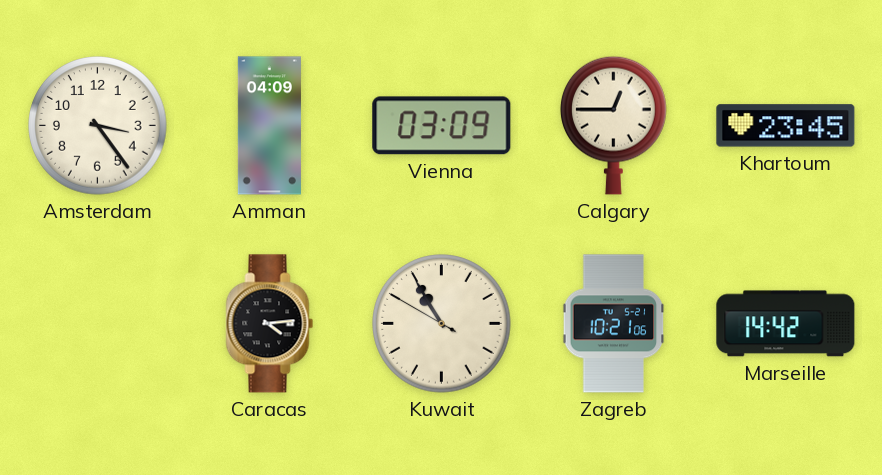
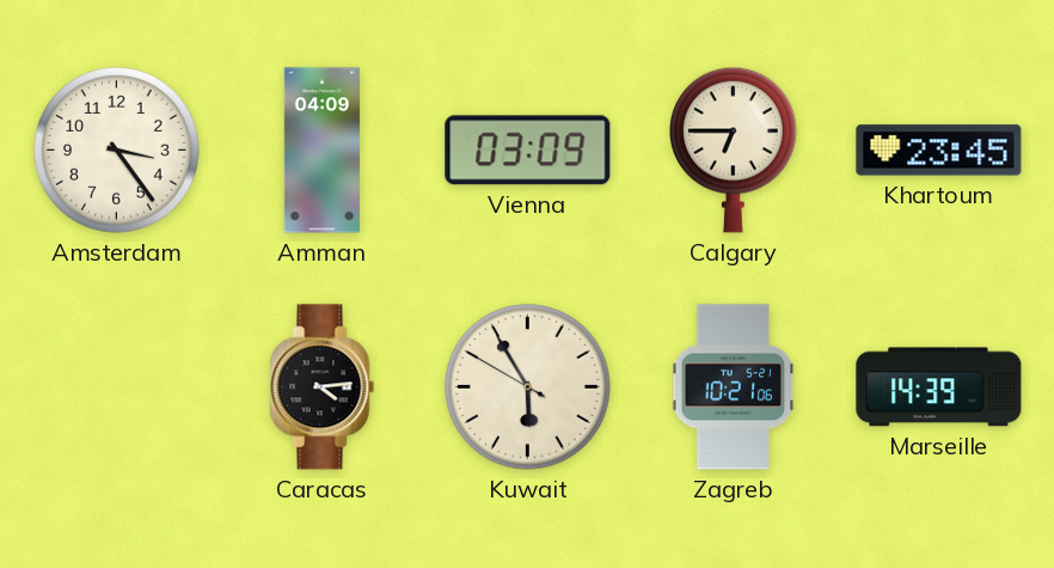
Calgary: 12:45 -> 6:45
Kuwait: 10:54 -> 5:54
Marseille: 14:42 -> 14:39
